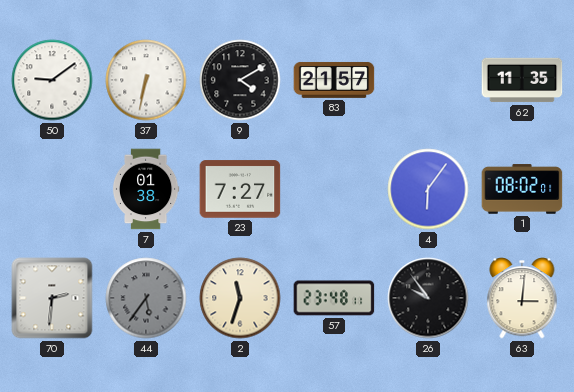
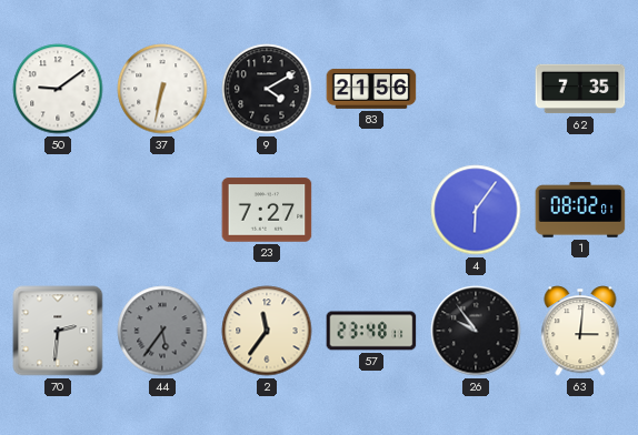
83: 21:57 -> 21:56
62: 11:35 -> 7:35
7: 01:38 -> none
2: 11:33 -> 11:36
